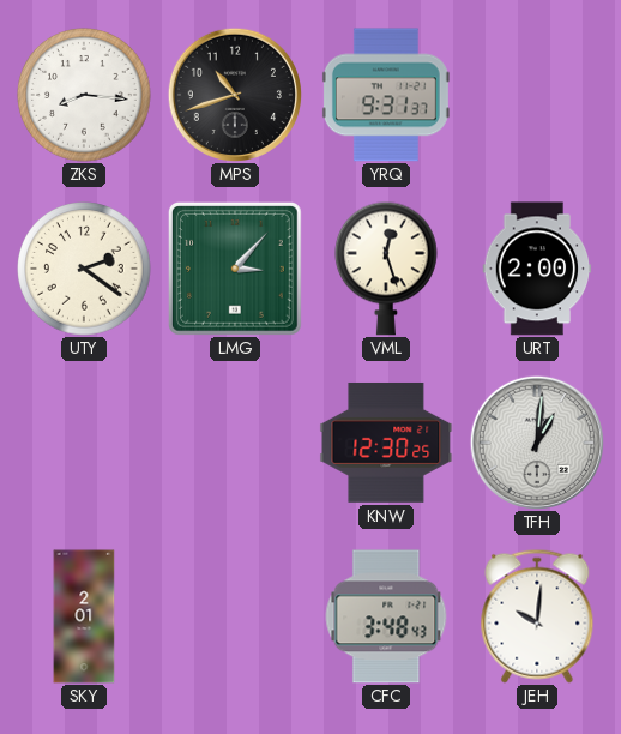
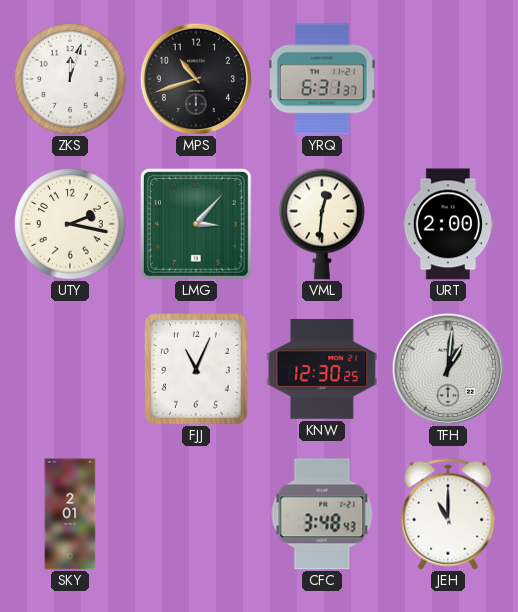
ZKS: 8:16 -> 12:03
YRQ: 9:31 -> 6:31
UTY: 2:21 -> 2:17
VML: 12:27 -> 12:31
FJJ: none -> 11:04
JEH: 10:01 -> 11:00
